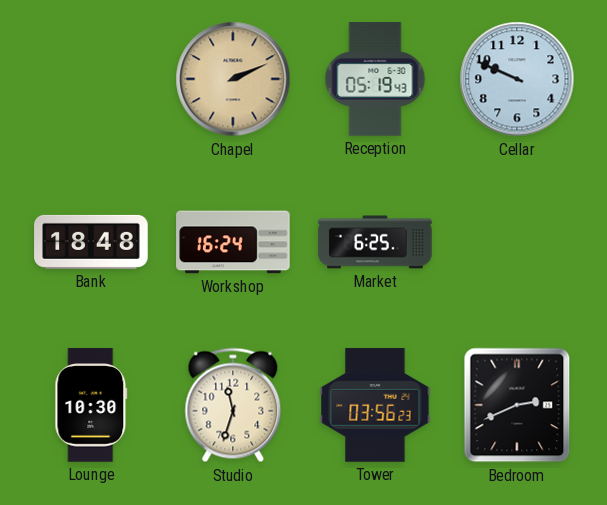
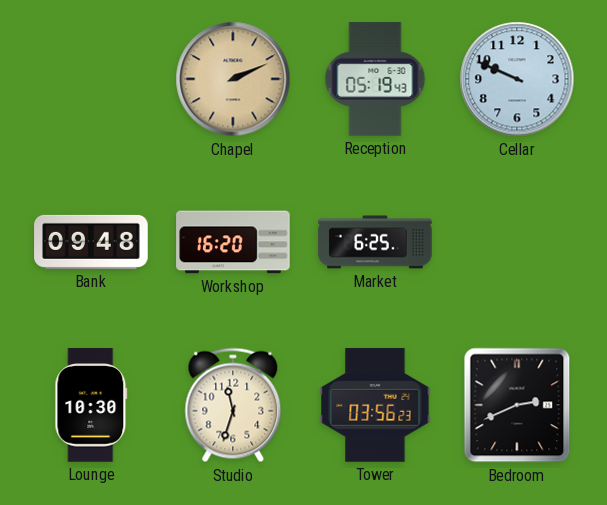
Bank: 18:48 -> 09:48
Workshop: 16:24 -> 16:20
